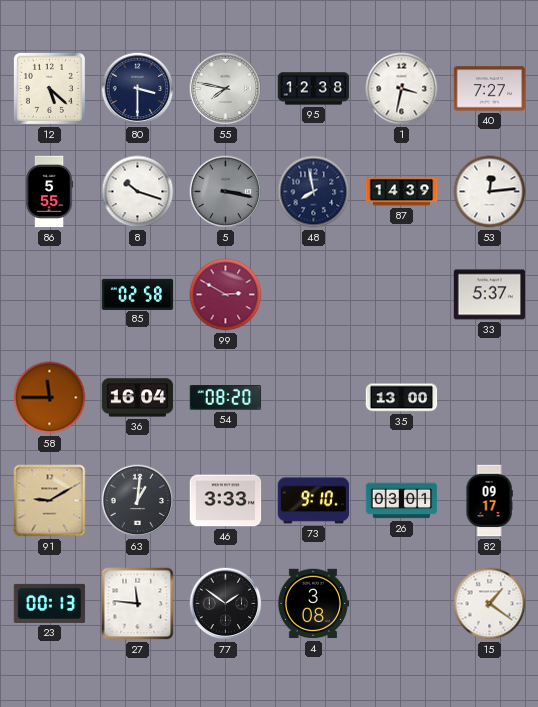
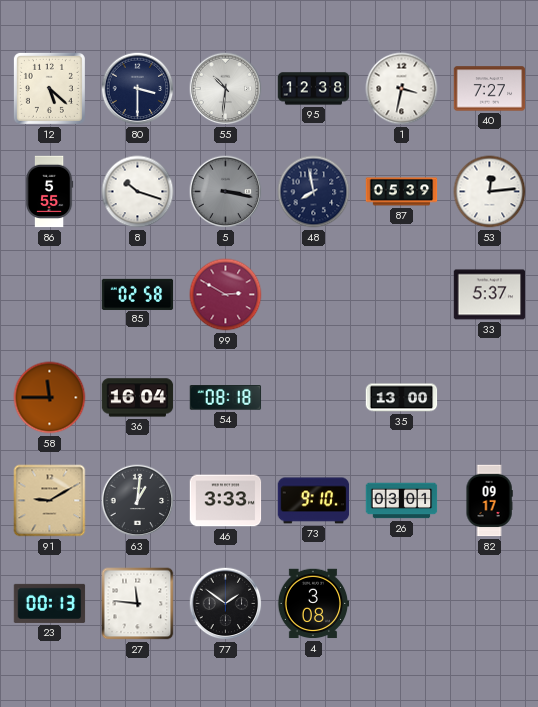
55: 7:47 -> 10:31
87: 14:39 -> 05:39
54: 08:20 -> 08:18
15: 1:21 -> none
